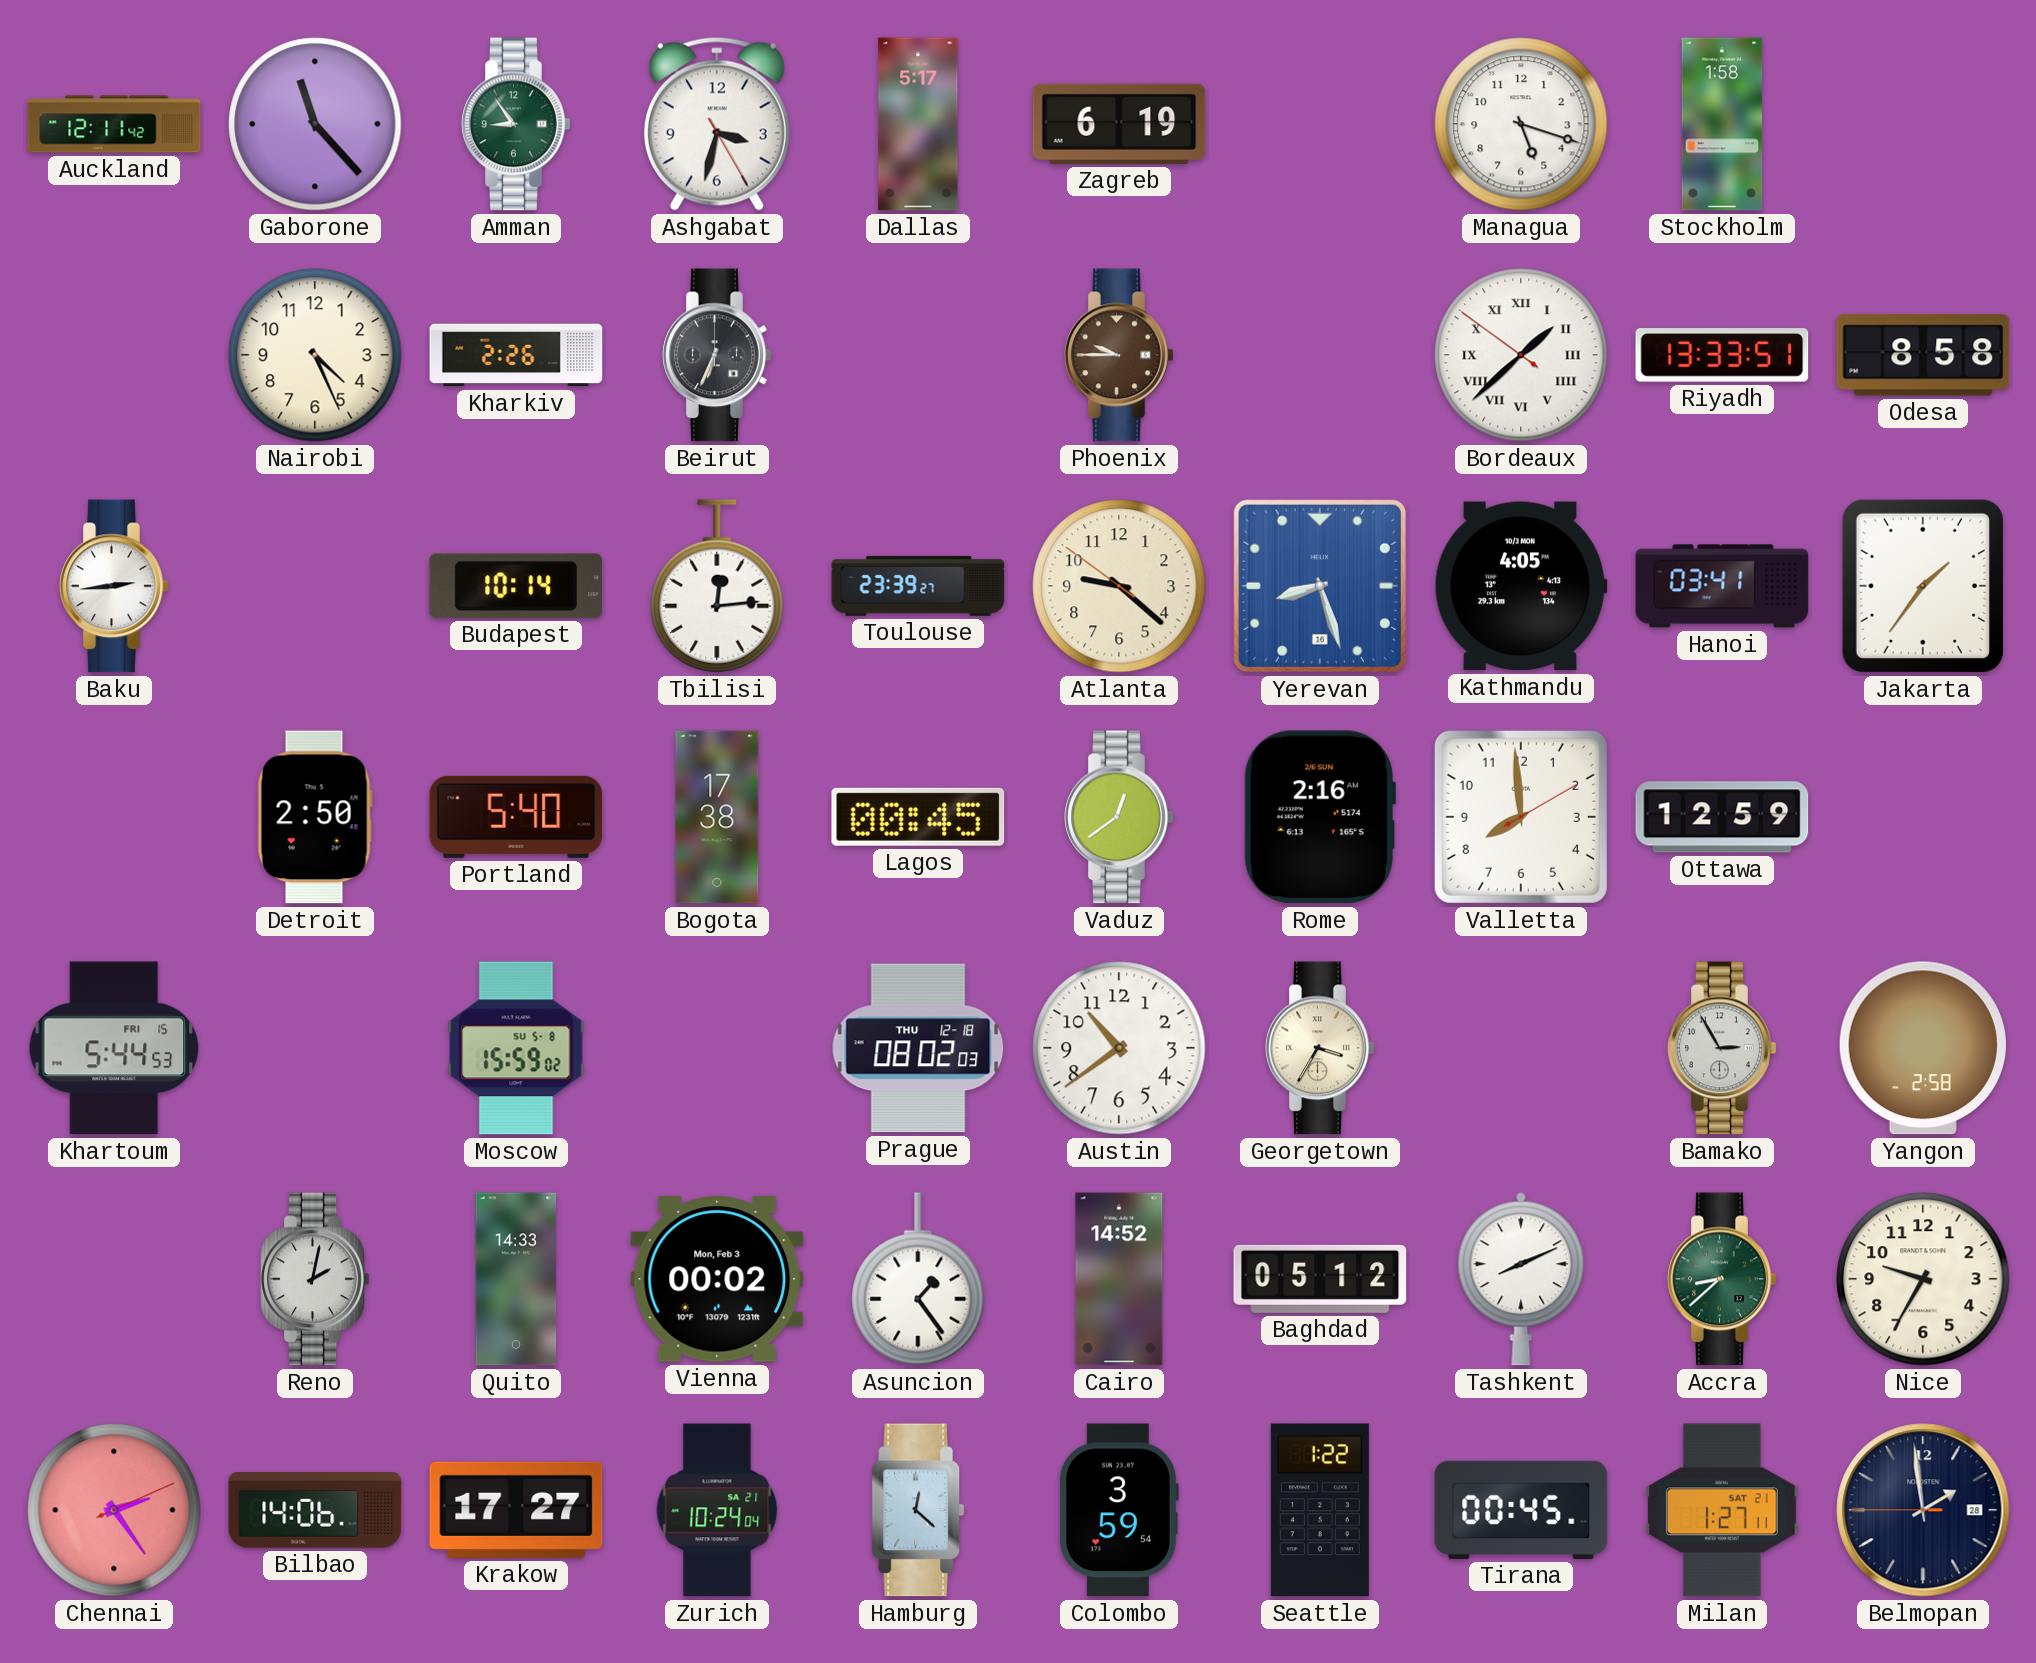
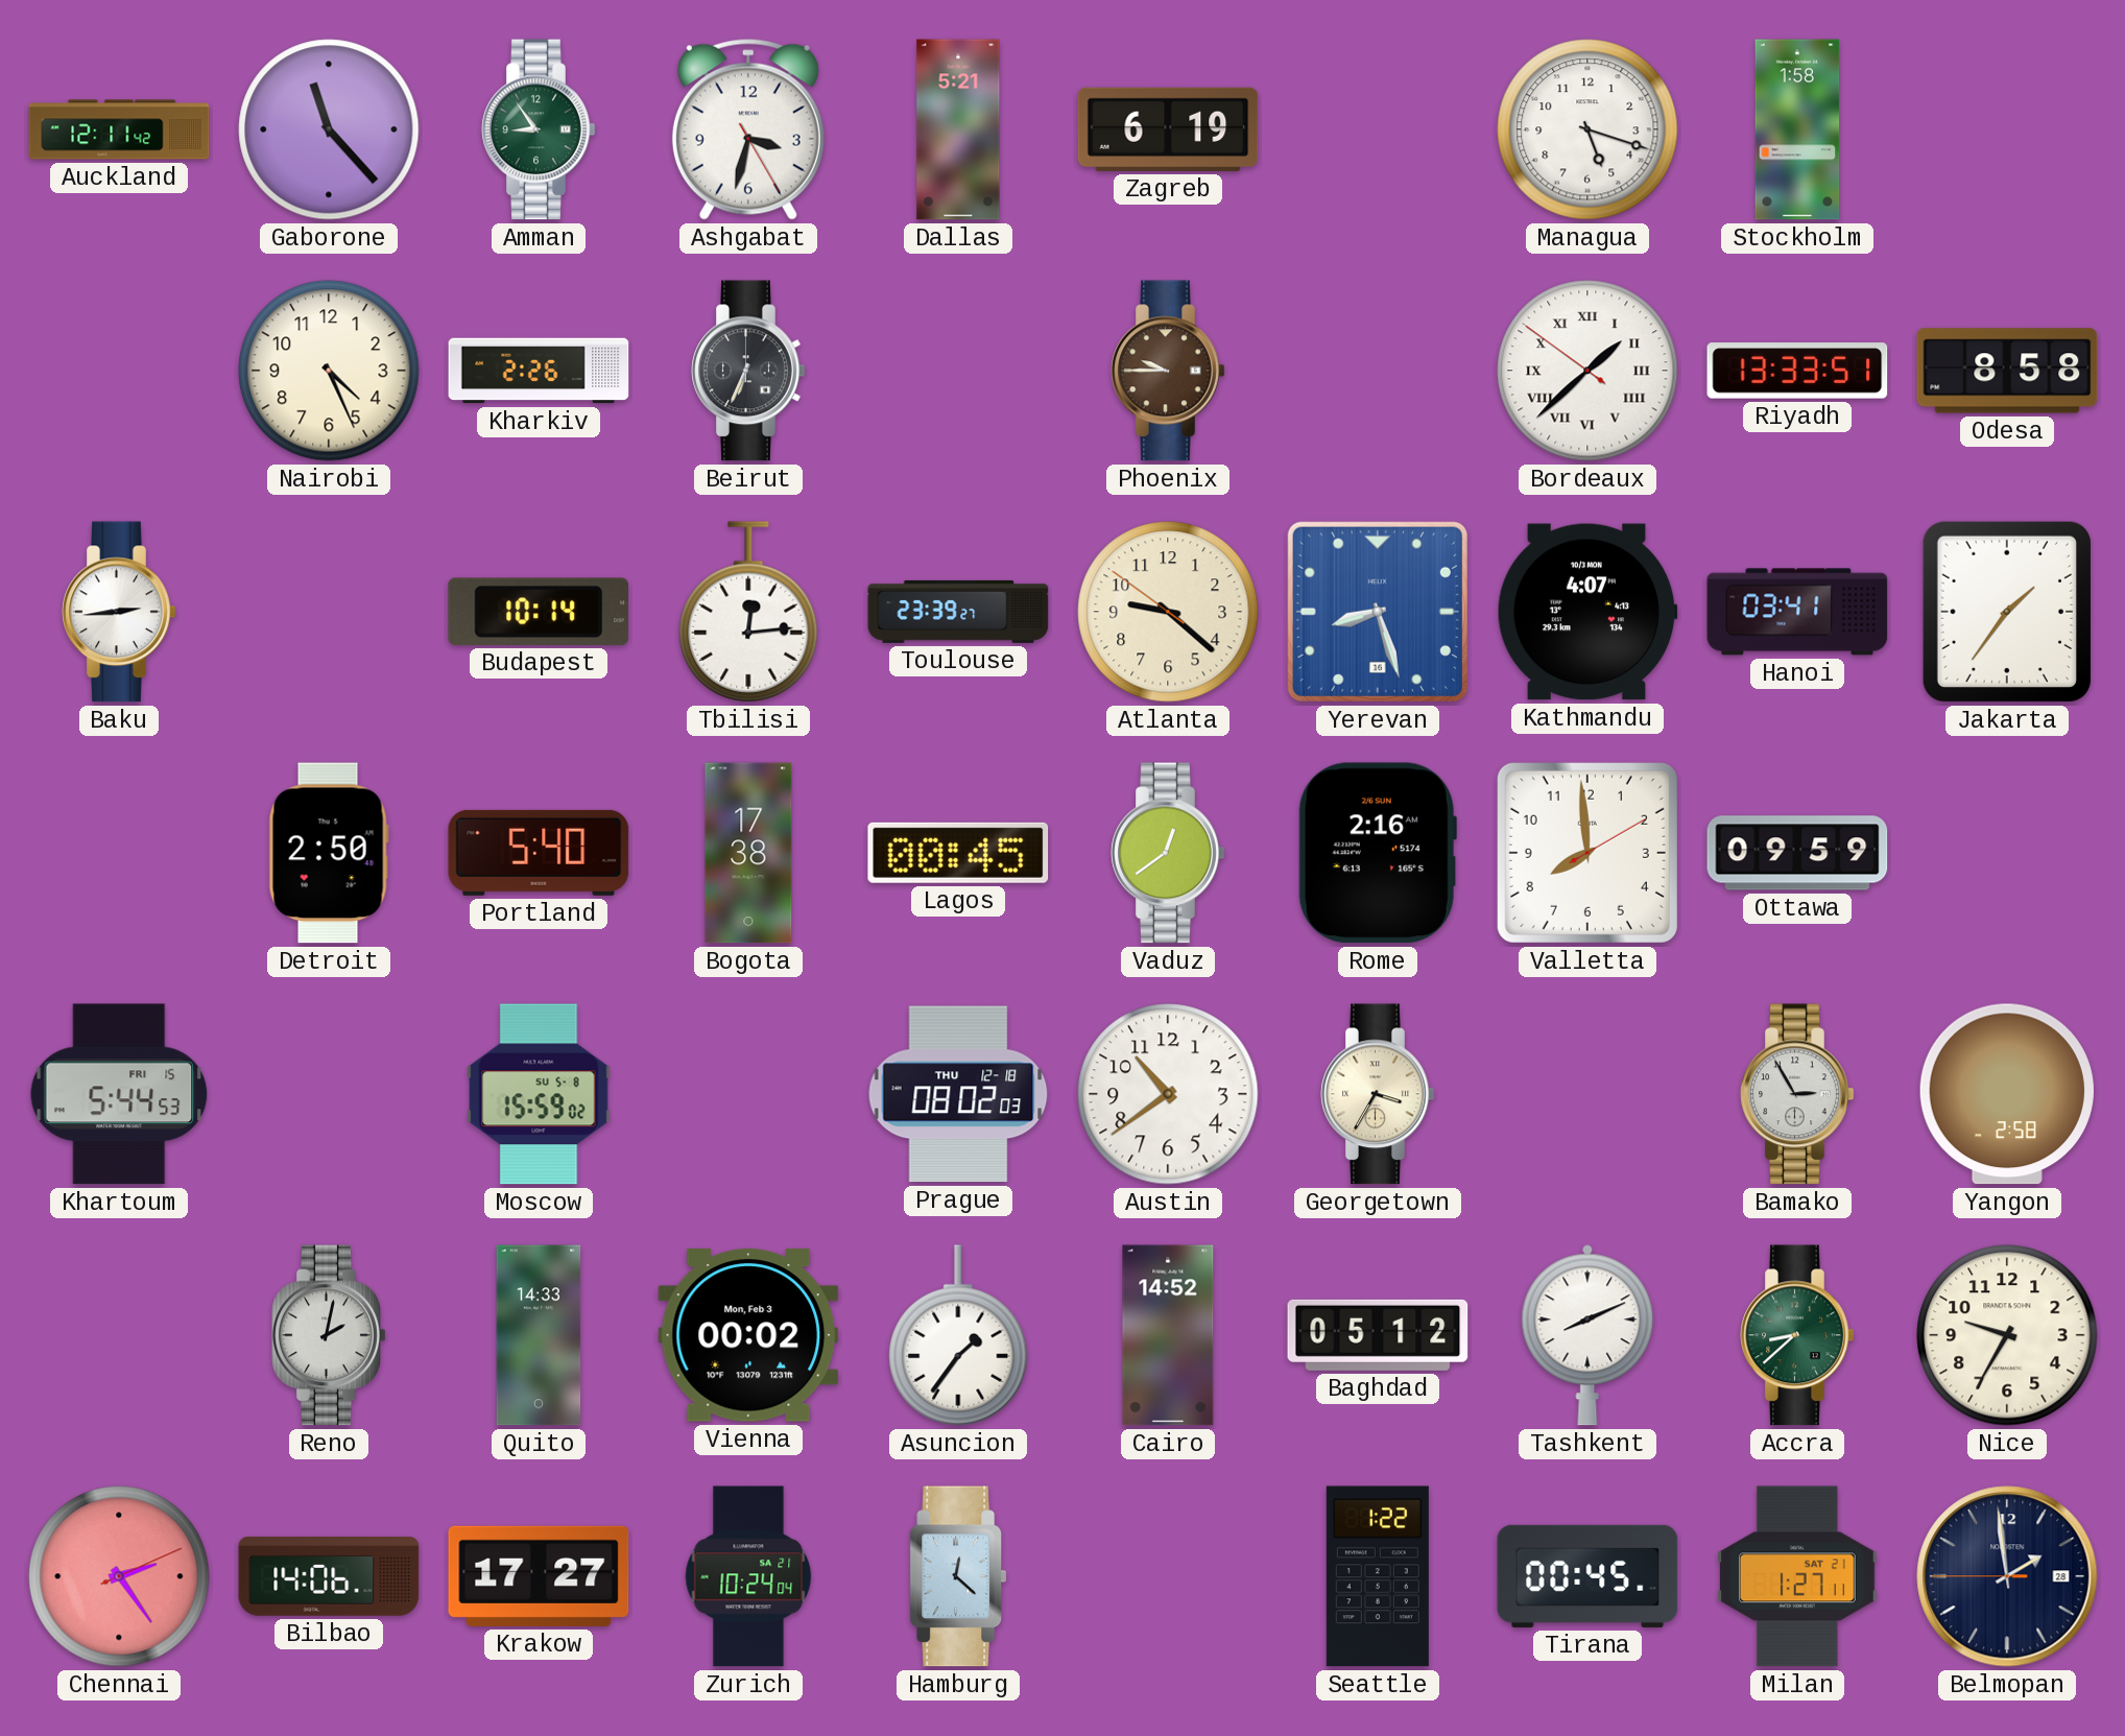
Dallas: 5:17 -> 5:21
Kathmandu: 4:05 -> 4:07
Ottawa: 12:59 -> 09:59
Asuncion: 1:24 -> 1:36
Colombo: 3:59 -> none
